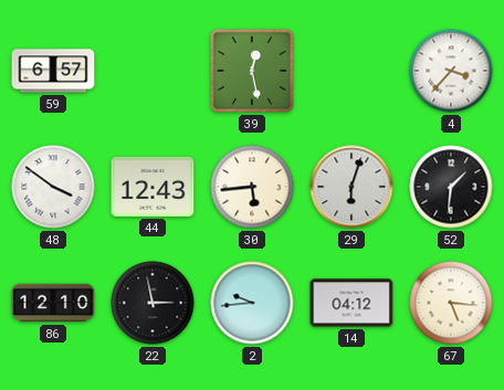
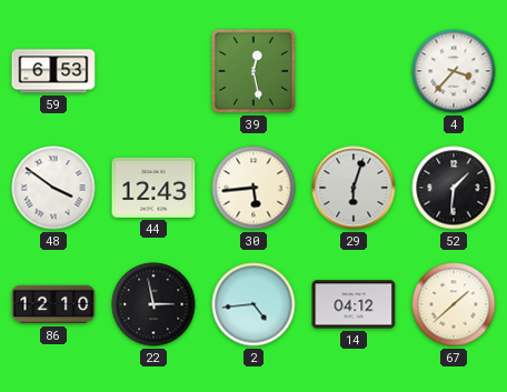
59: 6:57 -> 6:53
2: 9:44 -> 4:44
67: 5:16 -> 1:38
